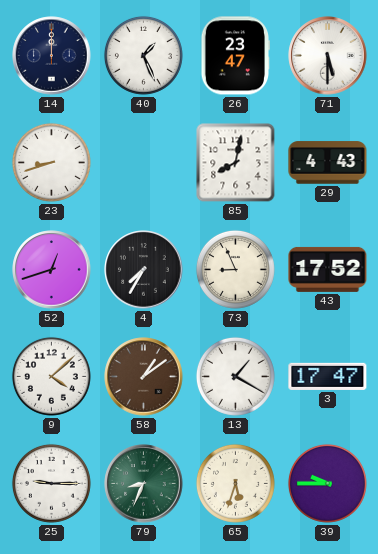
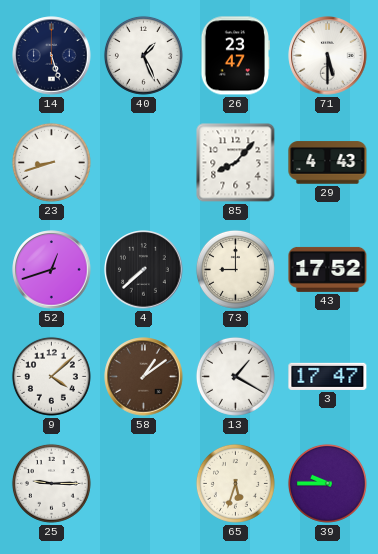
14: 12:00 -> 5:27
85: 8:02 -> 8:07
4: 7:35 -> 7:38
73: 8:56 -> 9:00
79: 8:34 -> none
